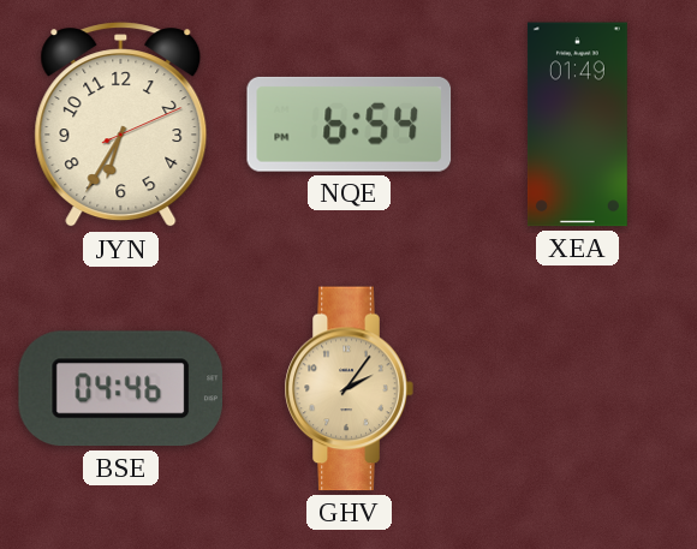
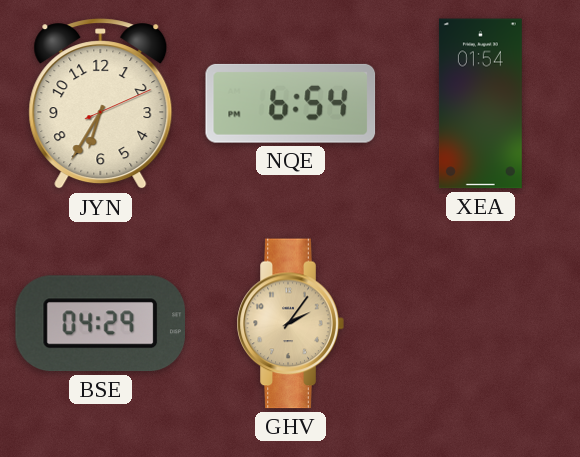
XEA: 01:49 -> 01:54
BSE: 04:46 -> 04:29
